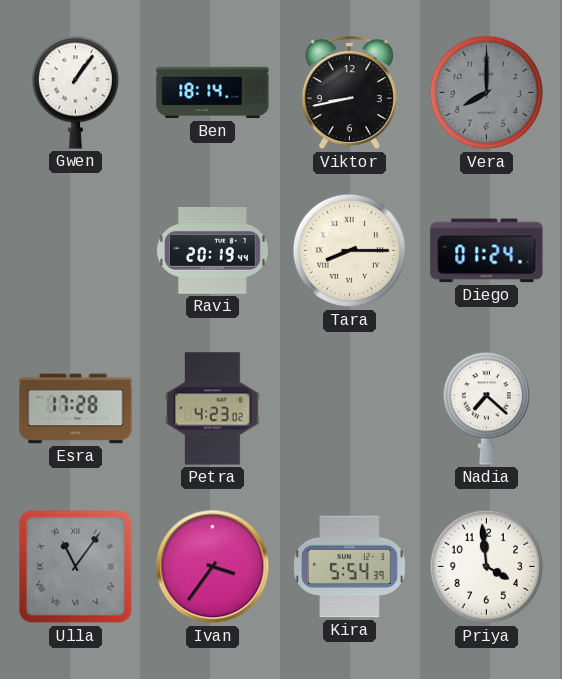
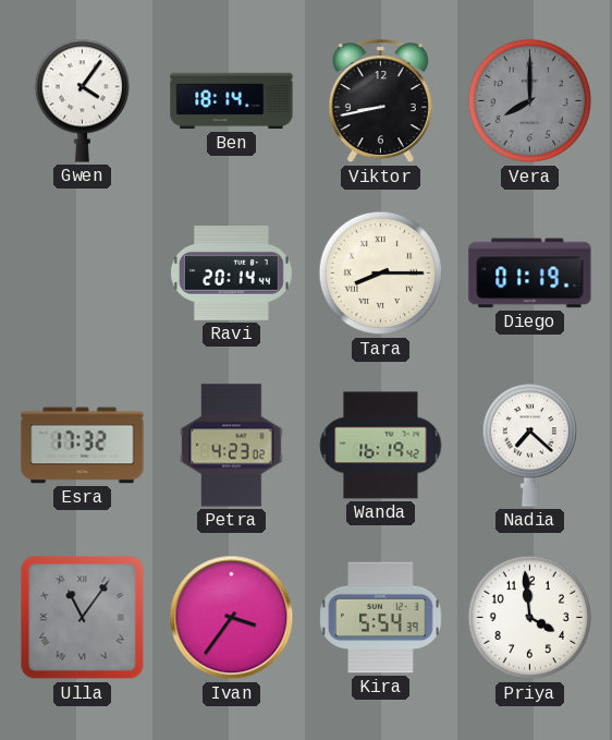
Gwen: 1:06 -> 4:06
Ravi: 20:19 -> 20:14
Diego: 01:24 -> 01:19
Esra: 17:28 -> 17:32
Wanda: none -> 16:19
